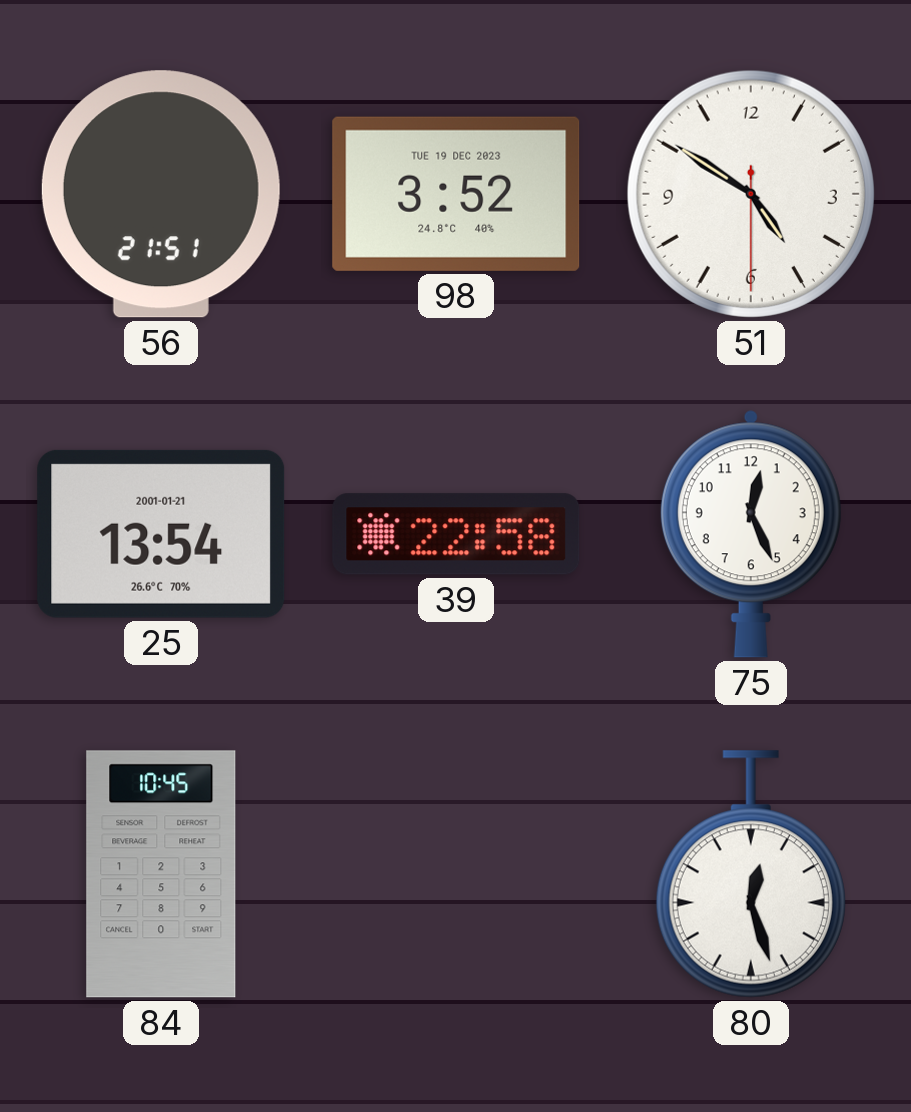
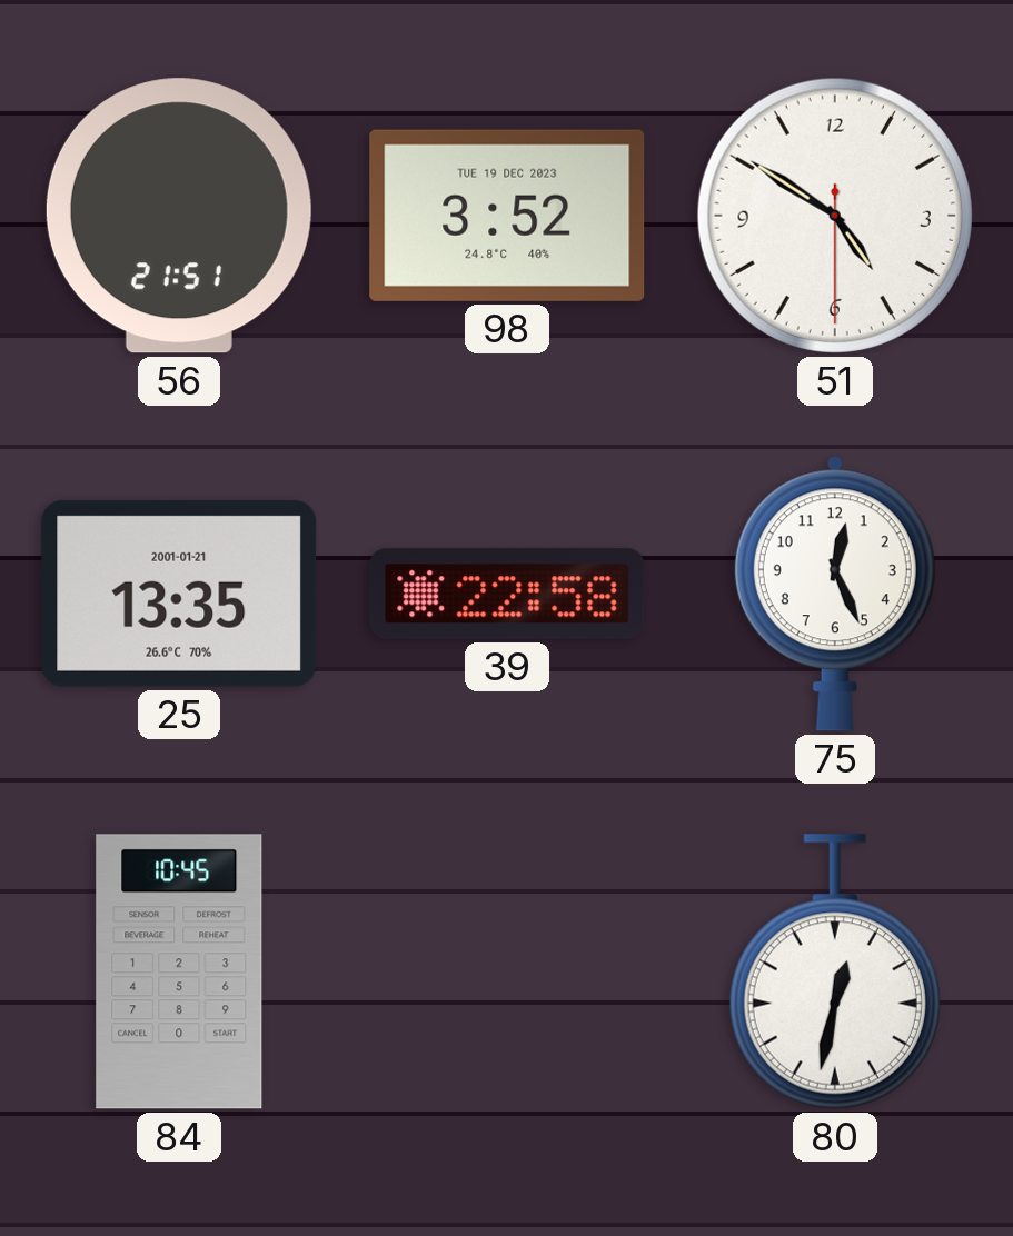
25: 13:54 -> 13:35
80: 12:27 -> 12:32
